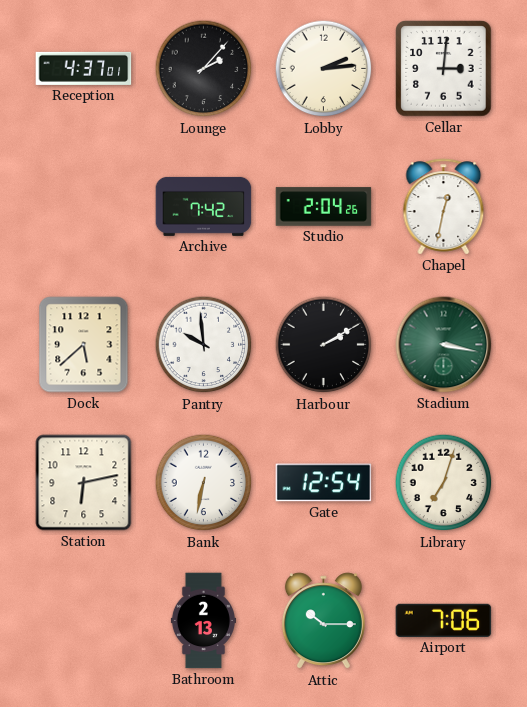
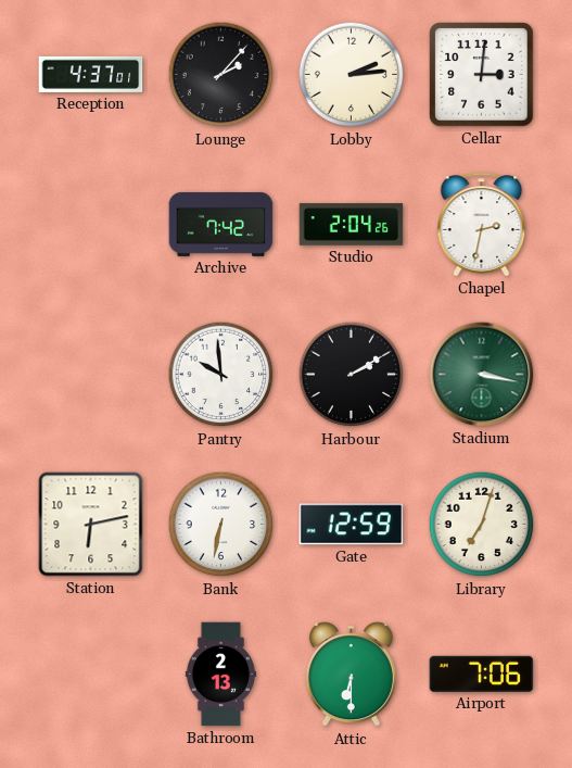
Chapel: 12:32 -> 2:32
Dock: 5:38 -> none
Gate: 12:54 -> 12:59
Attic: 10:15 -> 6:30
